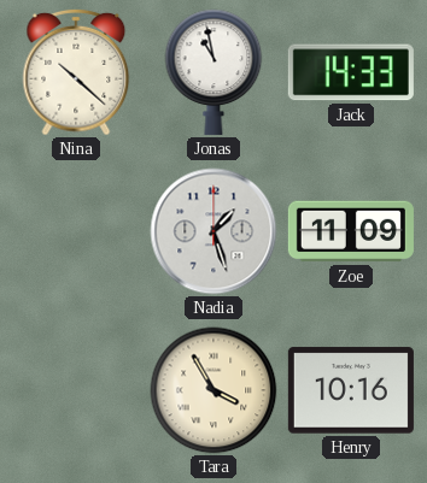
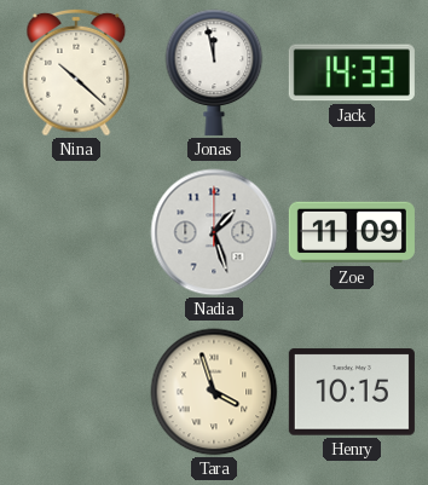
Jonas: 10:58 -> 11:58
Tara: 3:55 -> 3:57
Henry: 10:16 -> 10:15
